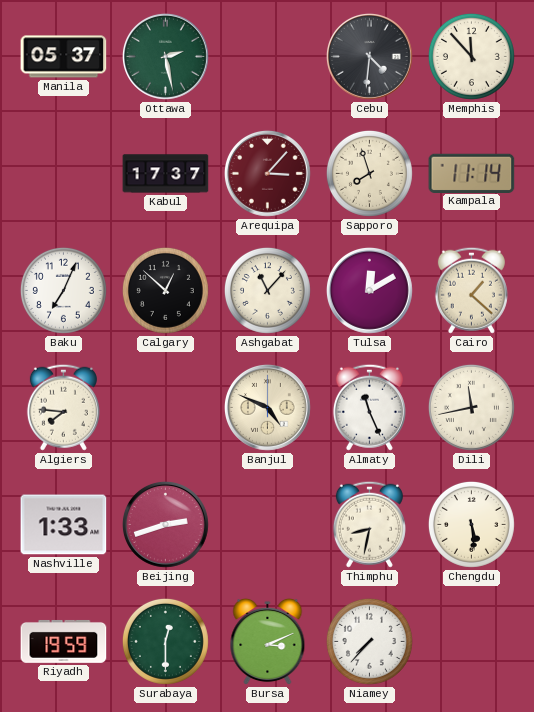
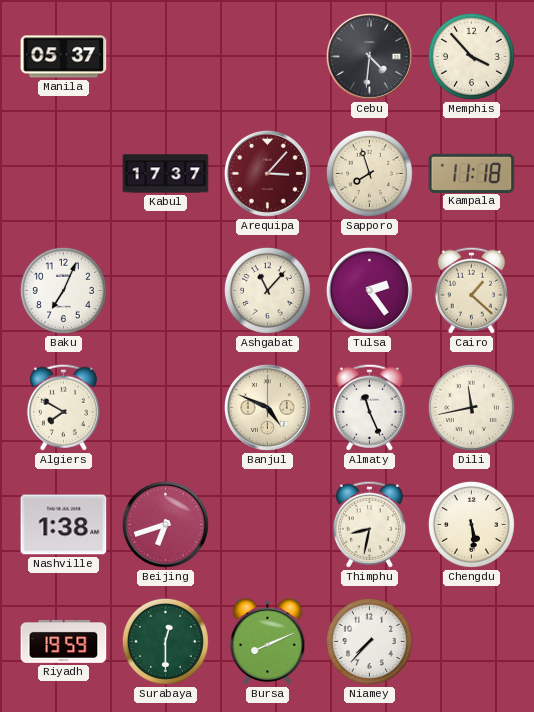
Ottawa: 2:28 -> none
Memphis: 11:53 -> 3:53
Kampala: 11:14 -> 11:18
Calgary: 12:52 -> none
Tulsa: 12:10 -> 2:24
Algiers: 7:46 -> 7:50
Nashville: 1:33 -> 1:38
Beijing: 2:42 -> 6:42
Bursa: 3:11 -> 8:11
